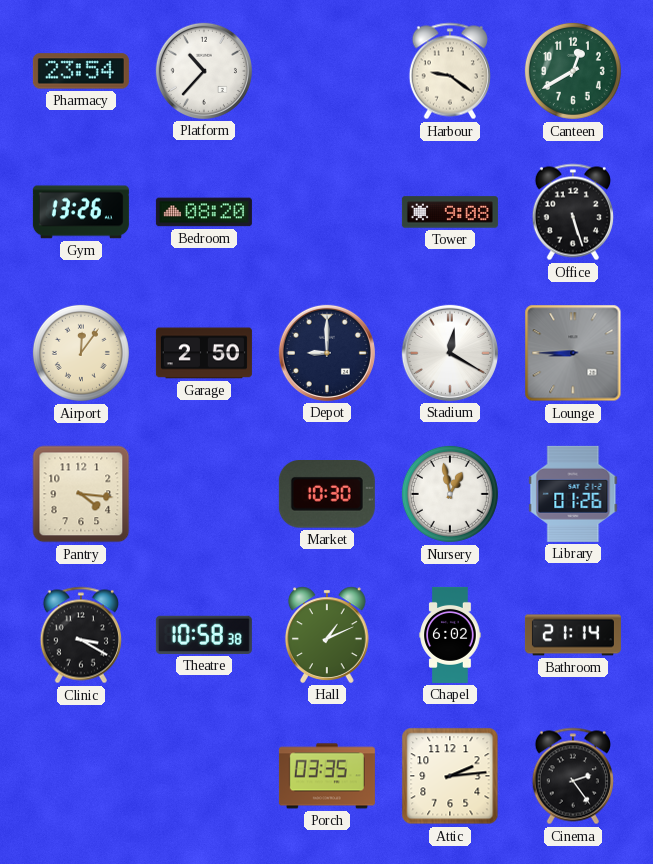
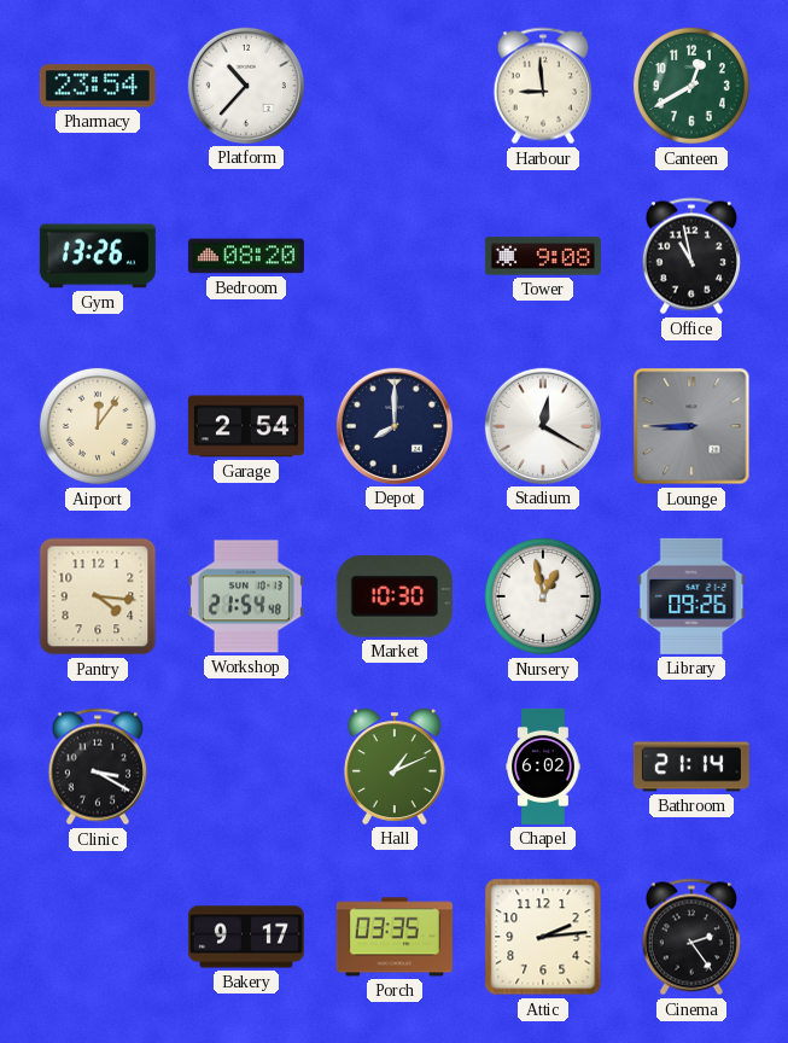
Harbour: 9:21 -> 8:59
Office: 5:27 -> 10:58
Garage: 2:50 -> 2:54
Depot: 9:00 -> 8:00
Workshop: none -> 21:54
Library: 01:26 -> 09:26
Theatre: 10:58 -> none
Bakery: none -> 9:17
